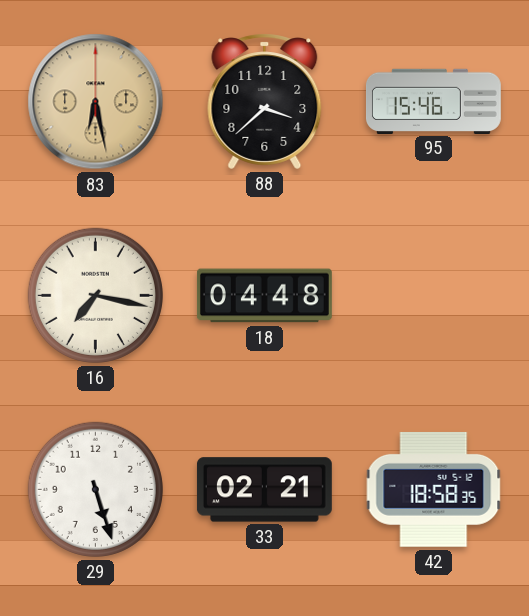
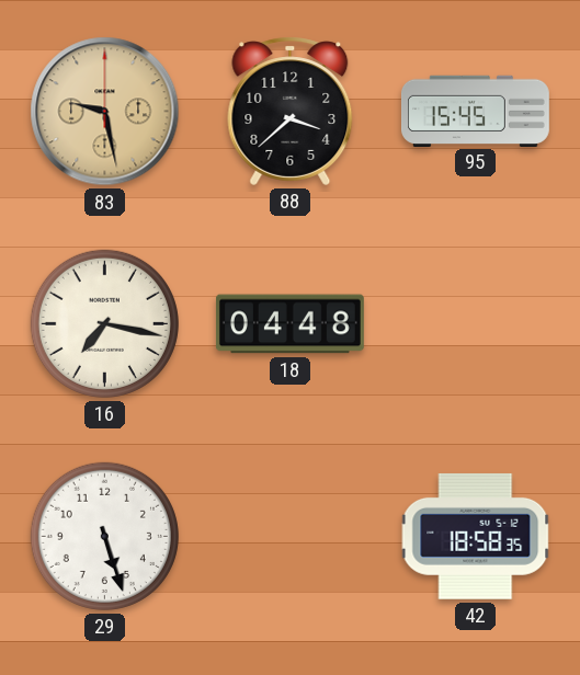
83: 6:28 -> 9:28
95: 15:46 -> 15:45
33: 02:21 -> none
